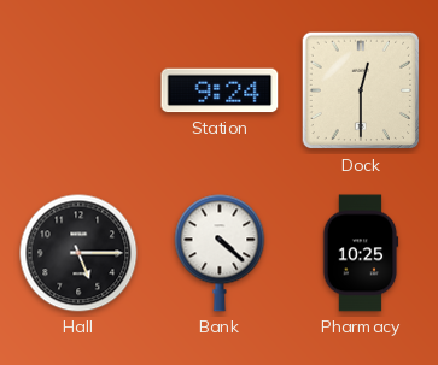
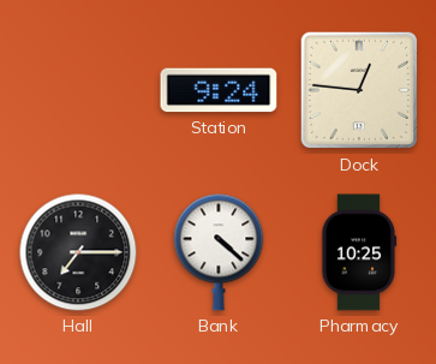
Dock: 12:30 -> 12:46
Hall: 5:15 -> 7:15
